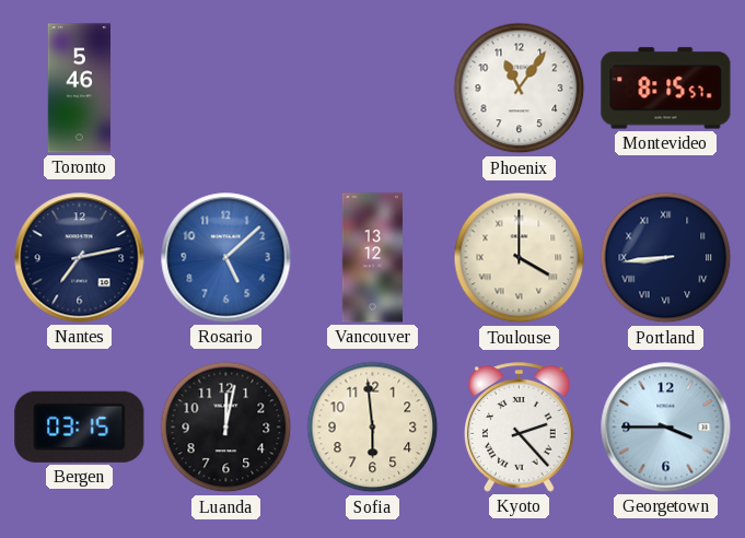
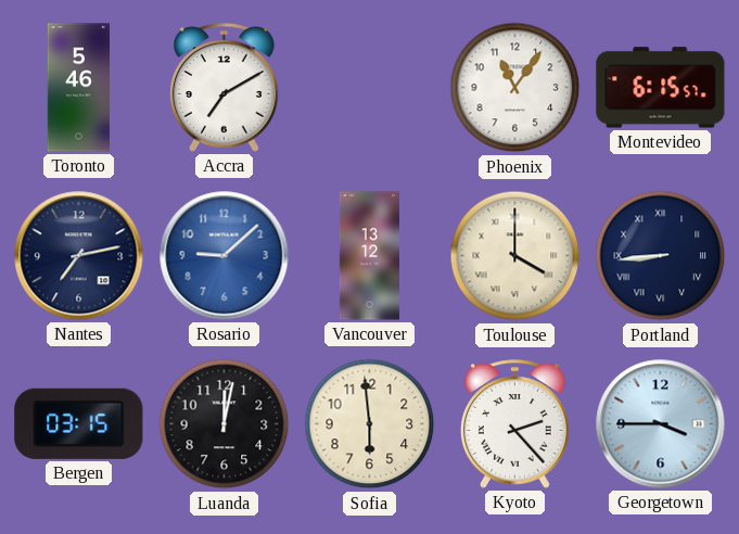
Accra: none -> 7:10
Montevideo: 8:15 -> 6:15
Rosario: 5:08 -> 9:08
